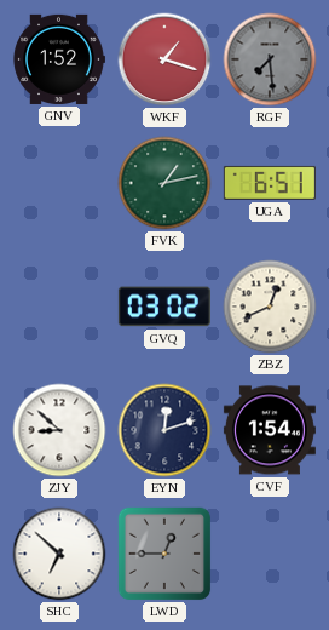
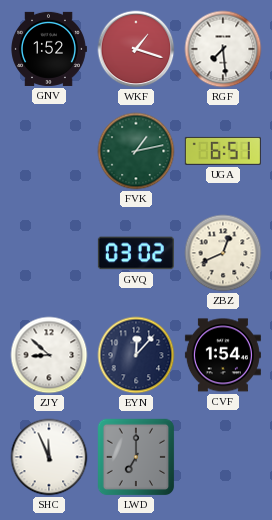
RGF dial: grey -> white
EYN: 12:12 -> 12:07
SHC: 6:52 -> 11:56
LWD: 12:45 -> 7:00
